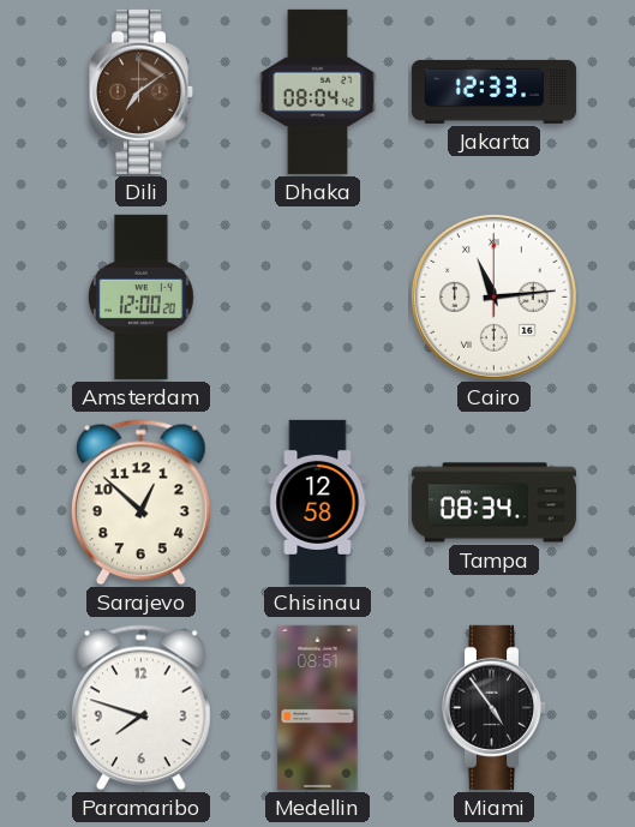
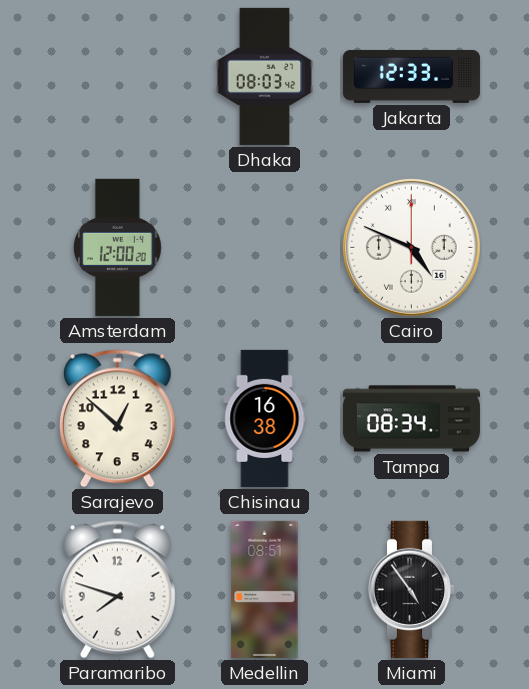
Dili: 7:09 -> none
Dhaka: 08:04 -> 08:03
Cairo: 11:14 -> 4:49
Chisinau: 12:58 -> 16:38
